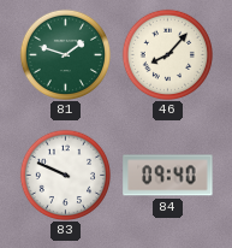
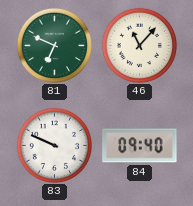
81: 1:48 -> 6:49
46: 8:07 -> 11:07
